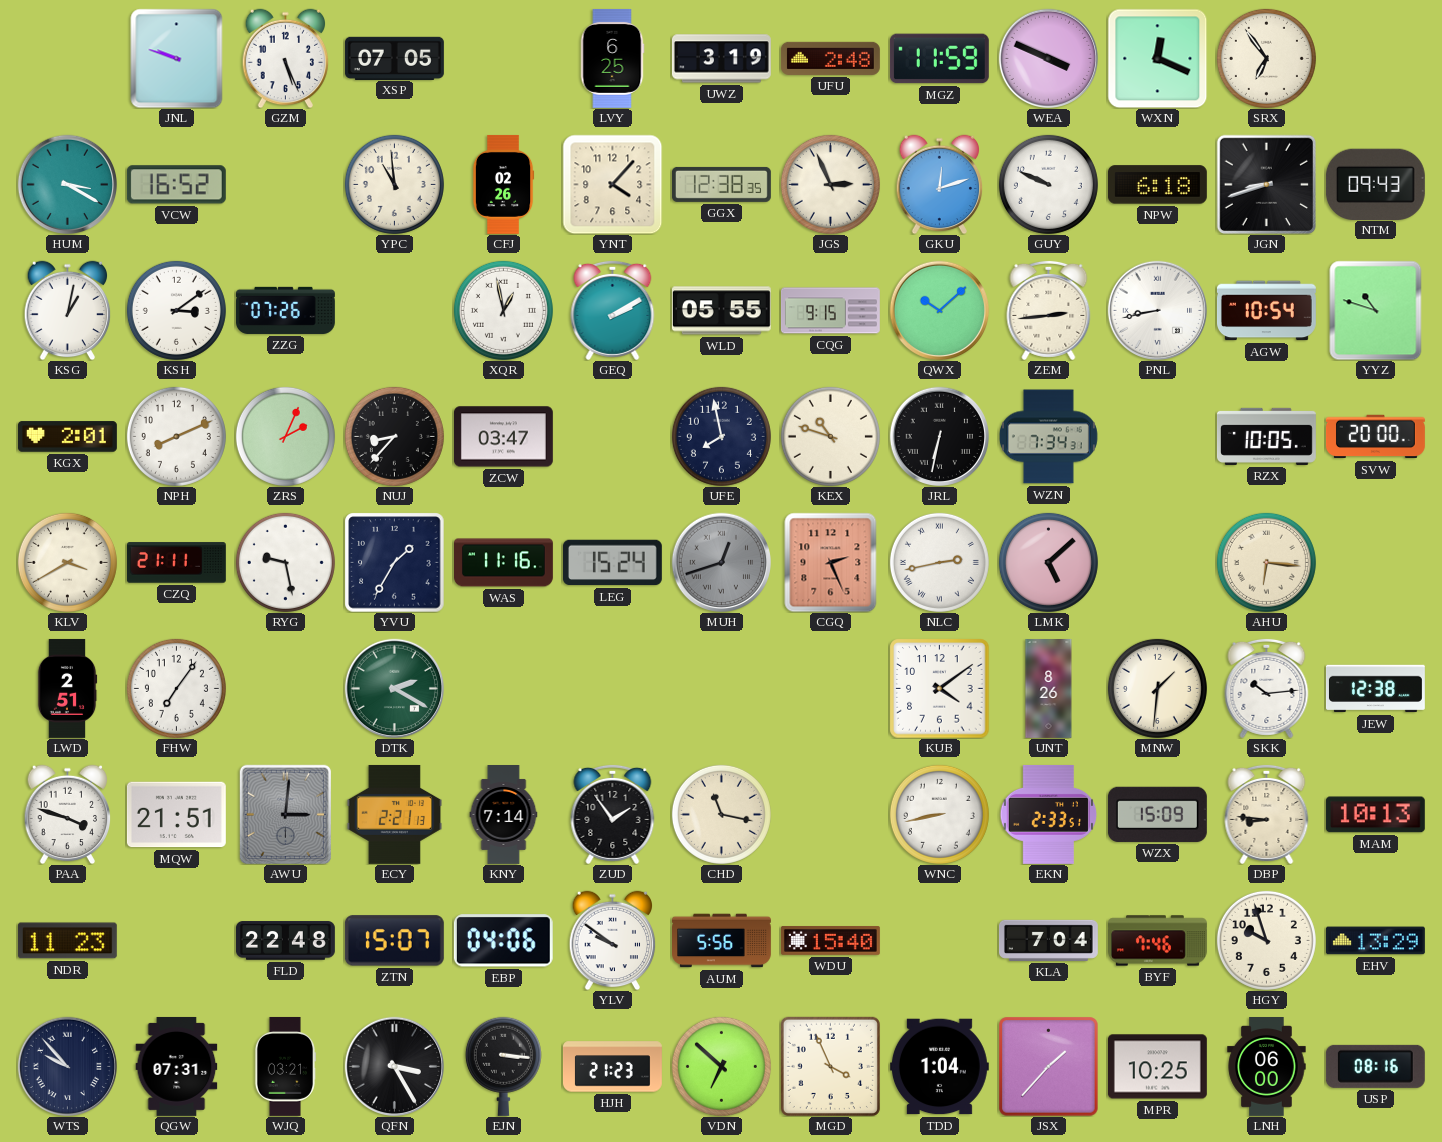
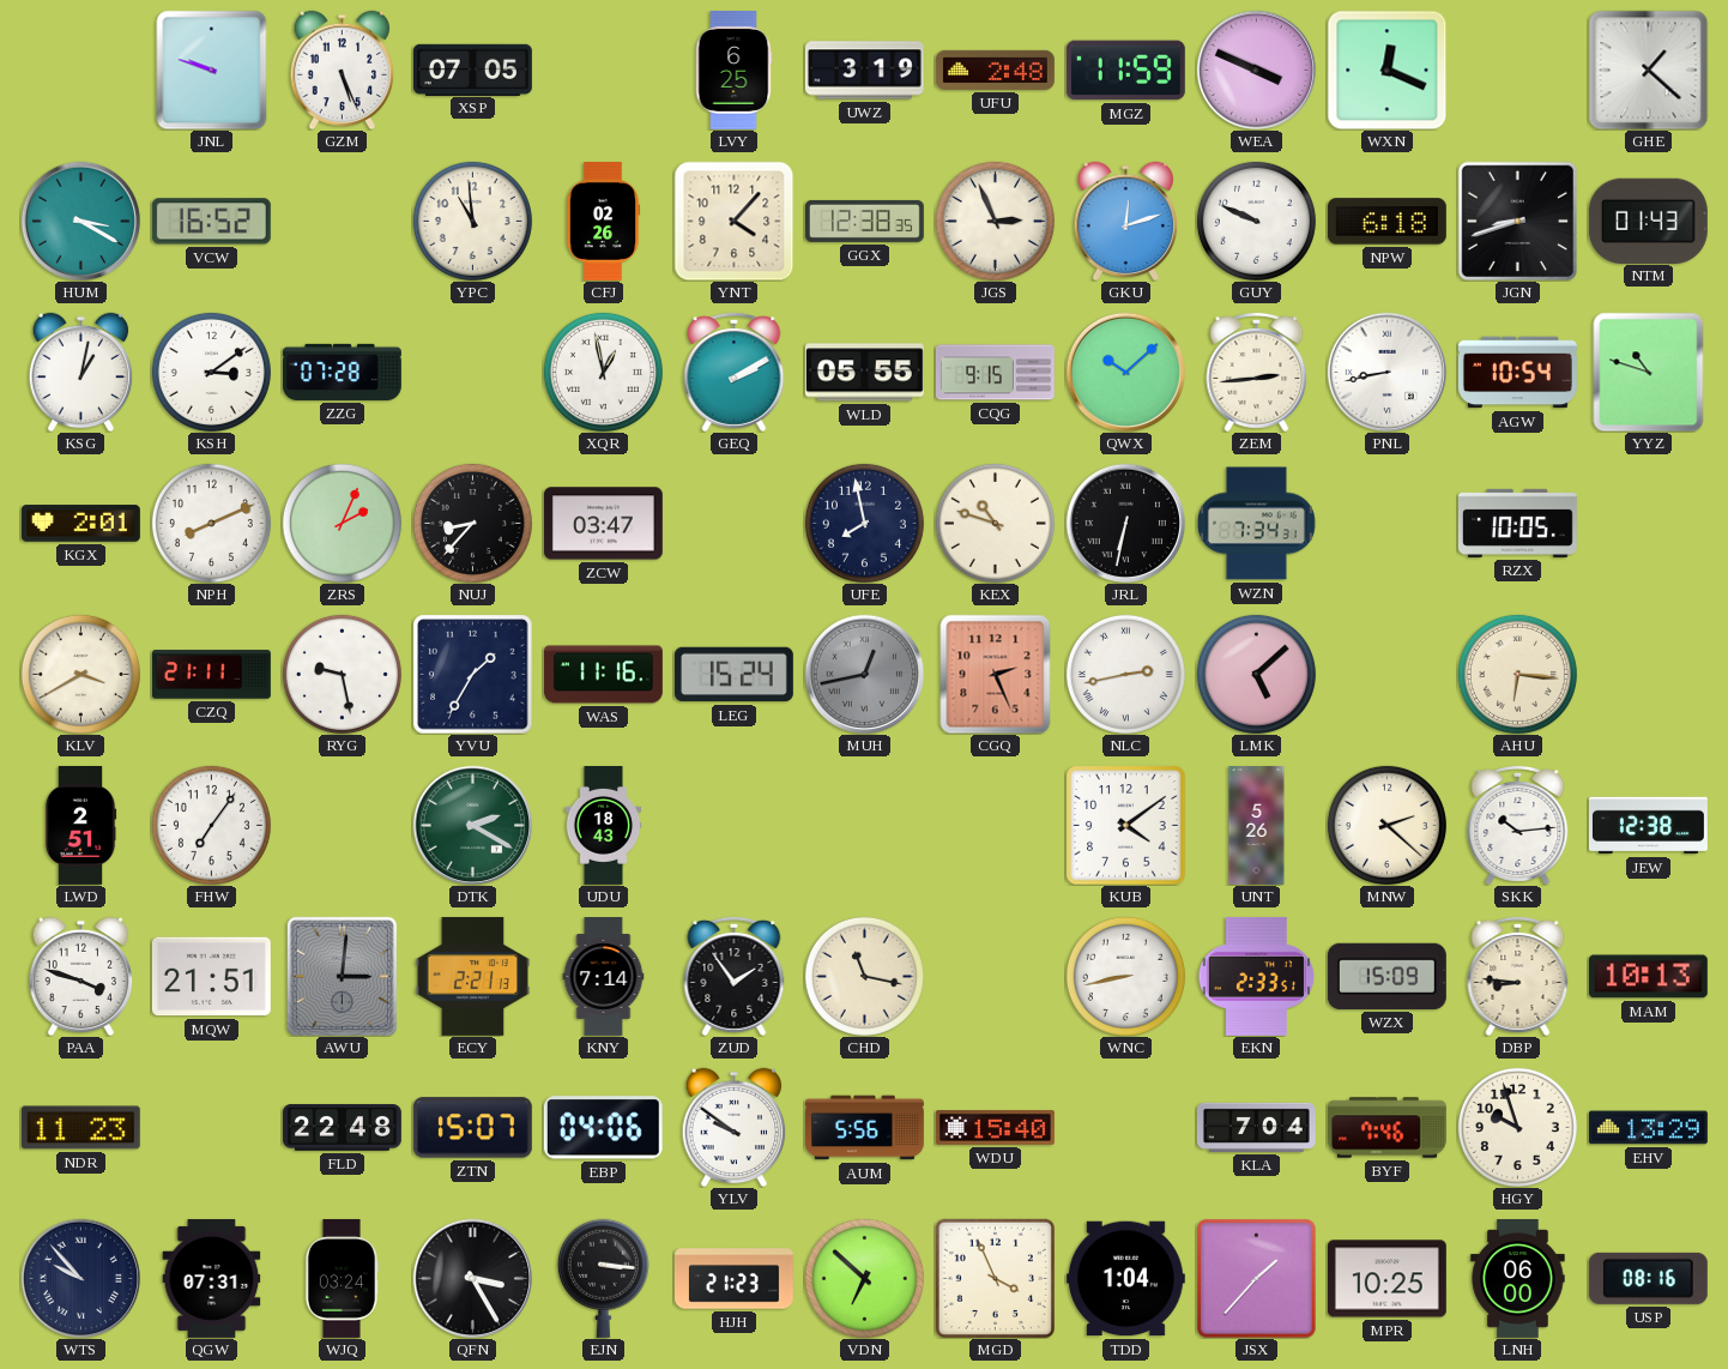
SRX: 6:54 -> none
GHE: none -> 1:22
NTM: 09:43 -> 01:43
ZZG: 07:26 -> 07:28
SVW: 20:00 -> none
MUH: 12:42 -> 12:43
UDU: none -> 18:43
UNT: 8:26 -> 5:26
MNW: 1:31 -> 2:22
WJQ: 03:21 -> 03:24
